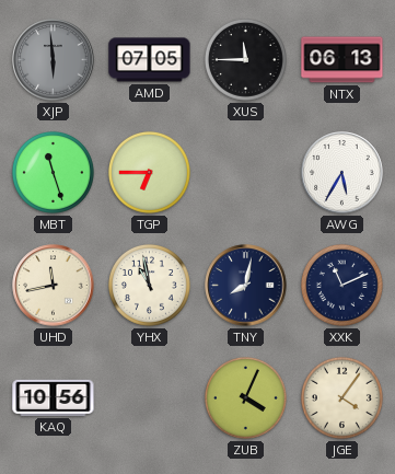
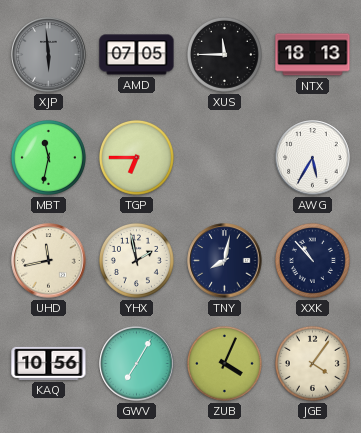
NTX: 06:13 -> 18:13
MBT: 11:27 -> 11:32
YHX: 10:58 -> 1:58
XXK: 11:11 -> 10:53
GWV: none -> 7:05
